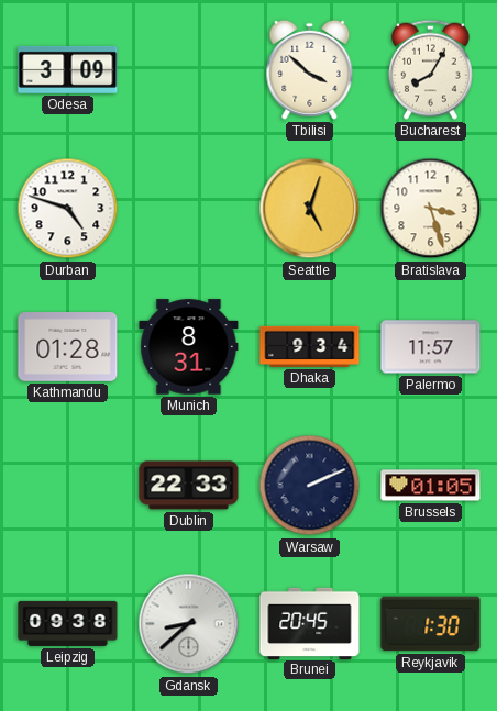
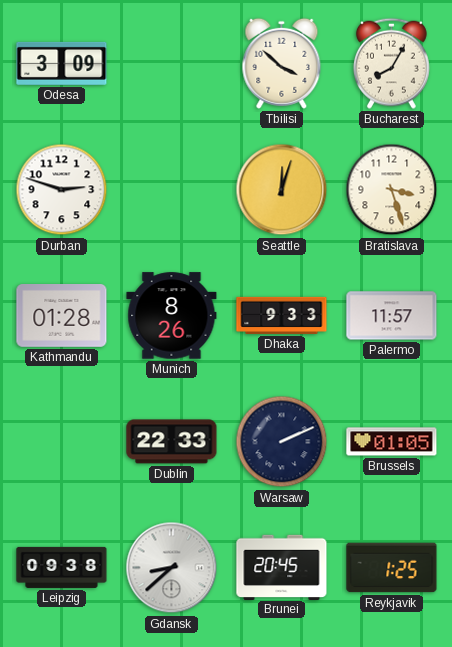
Durban: 4:48 -> 2:48
Seattle: 5:03 -> 12:03
Munich: 8:31 -> 8:26
Dhaka: 9:34 -> 9:33
Reykjavik: 1:30 -> 1:25
